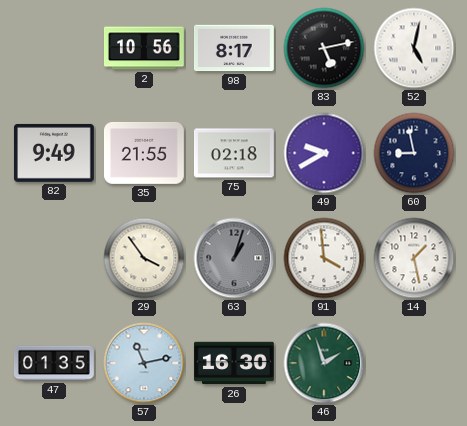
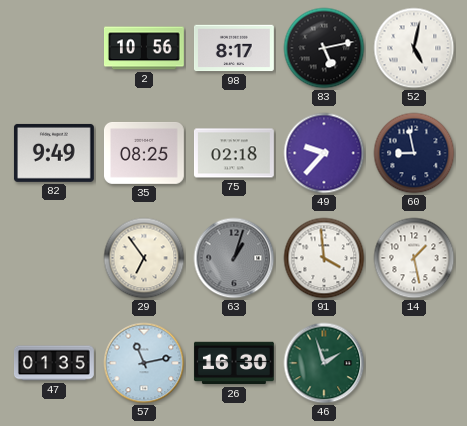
35: 21:55 -> 08:25
49: 9:40 -> 9:37
29: 3:54 -> 6:54
